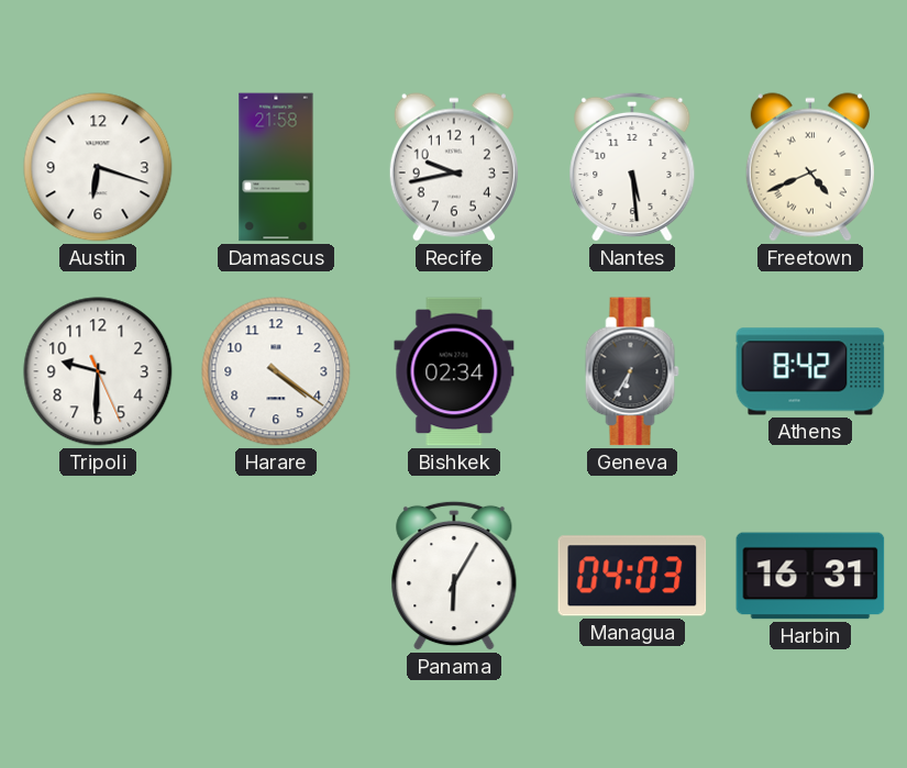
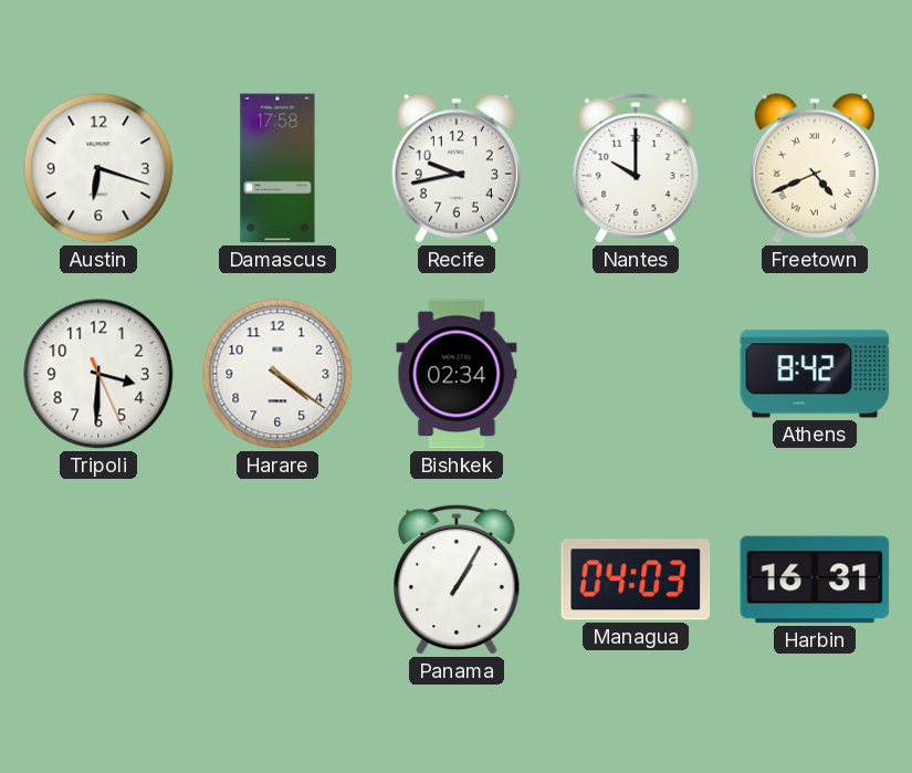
Damascus: 21:58 -> 17:58
Nantes: 5:29 -> 10:00
Tripoli: 9:30 -> 3:30
Geneva: 6:35 -> none
Panama: 6:05 -> 1:05
